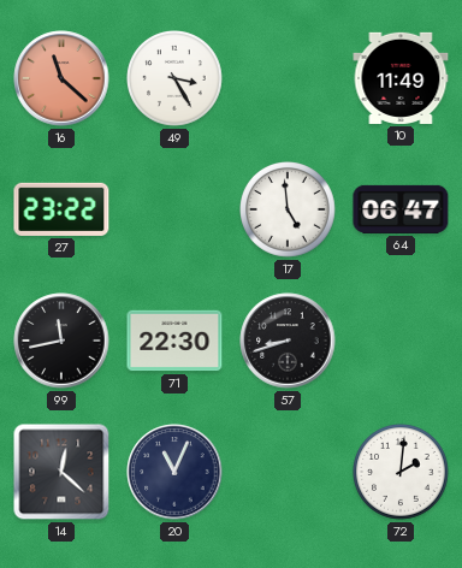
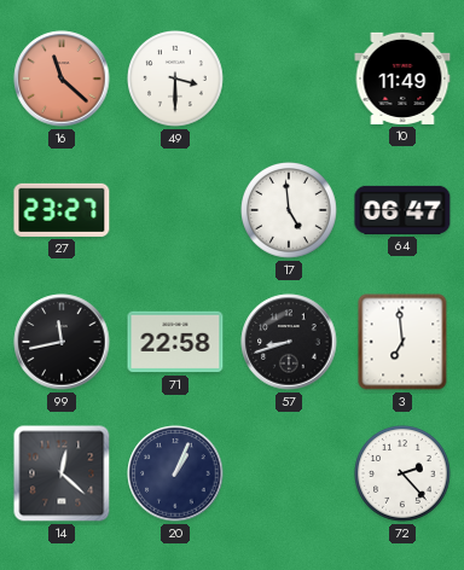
49: 3:25 -> 3:30
27: 23:22 -> 23:27
71: 22:30 -> 22:58
3: none -> 6:59
20: 11:04 -> 1:04
72: 2:01 -> 2:23
